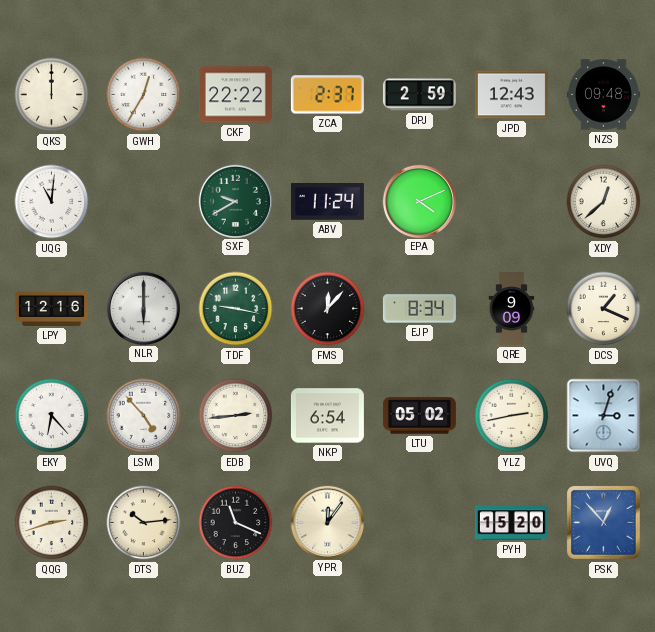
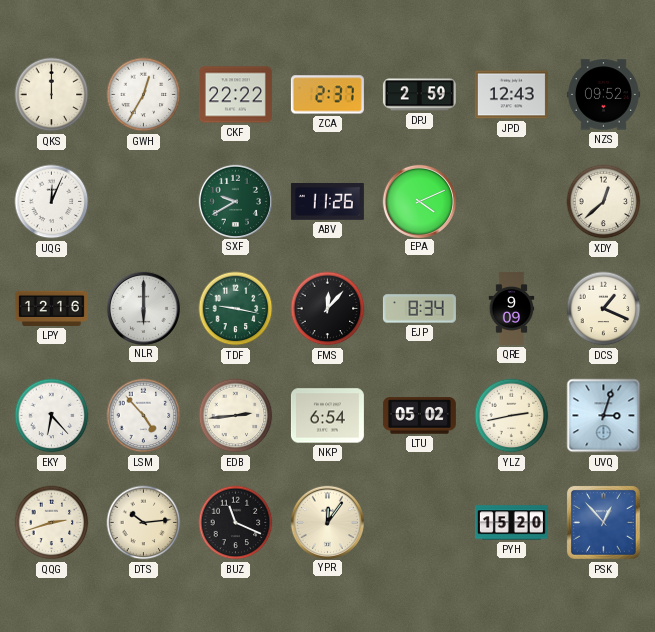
NZS: 09:48 -> 09:52
UQG: 11:01 -> 12:04
ABV: 11:24 -> 11:26
